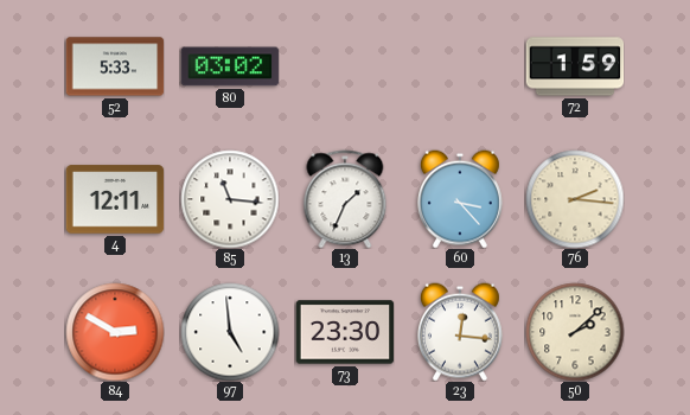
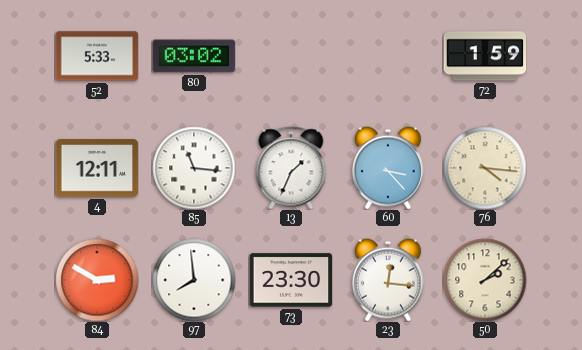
76: 2:16 -> 4:16
97: 4:59 -> 7:59
